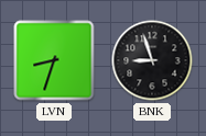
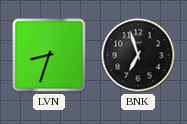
BNK: 8:57 -> 6:57
